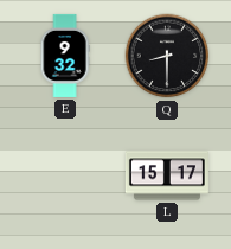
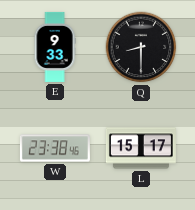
E: 9:32 -> 9:33
W: none -> 23:38
